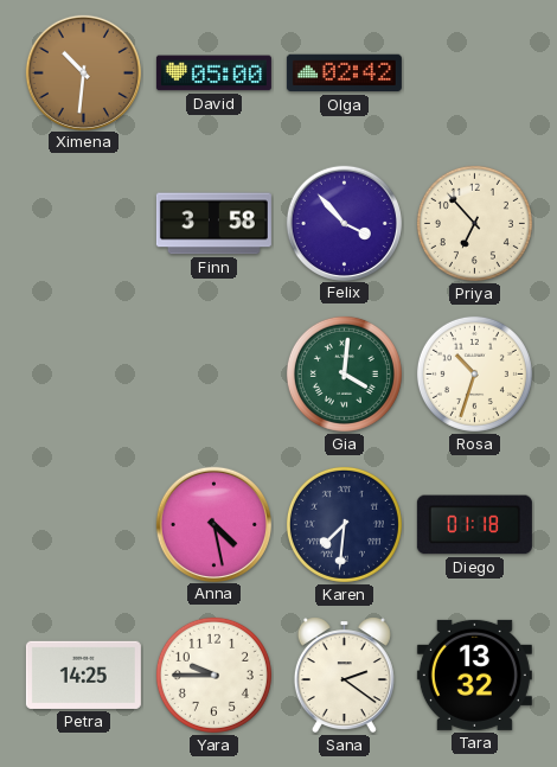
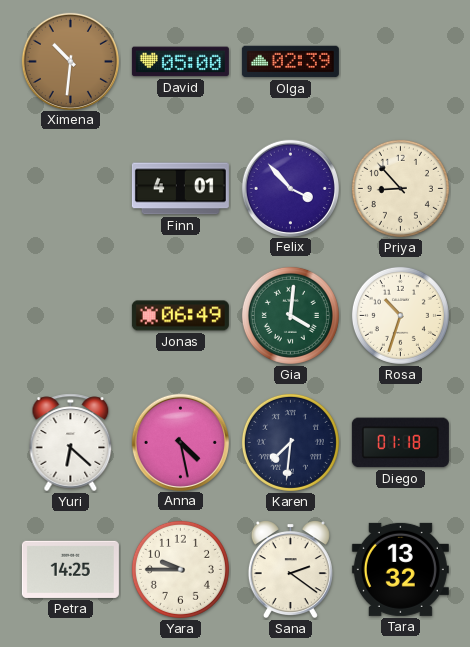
Olga: 02:42 -> 02:39
Finn: 3:58 -> 4:01
Priya: 6:53 -> 8:53
Jonas: none -> 06:49
Yuri: none -> 6:22
